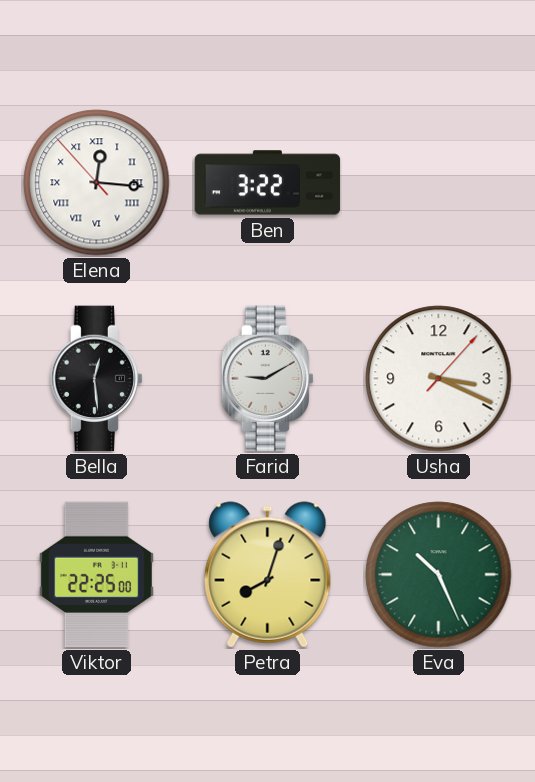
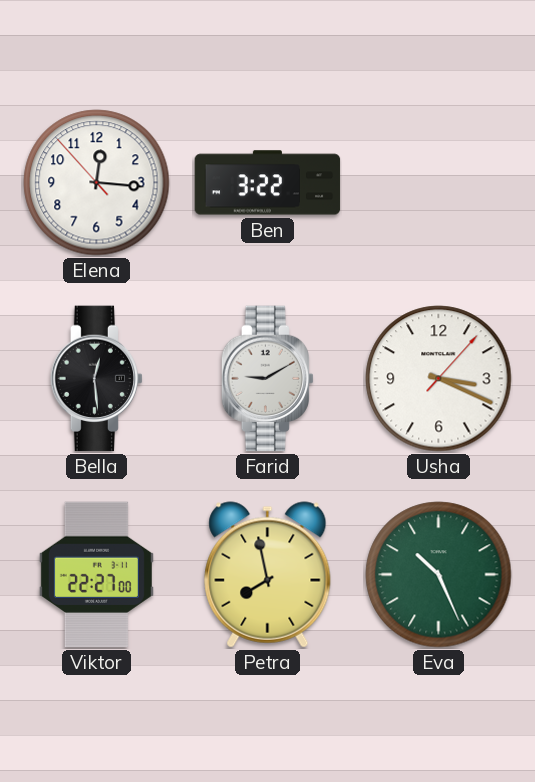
Elena numerals: Roman -> Arabic
Viktor: 22:25 -> 22:27
Petra: 8:03 -> 7:58
